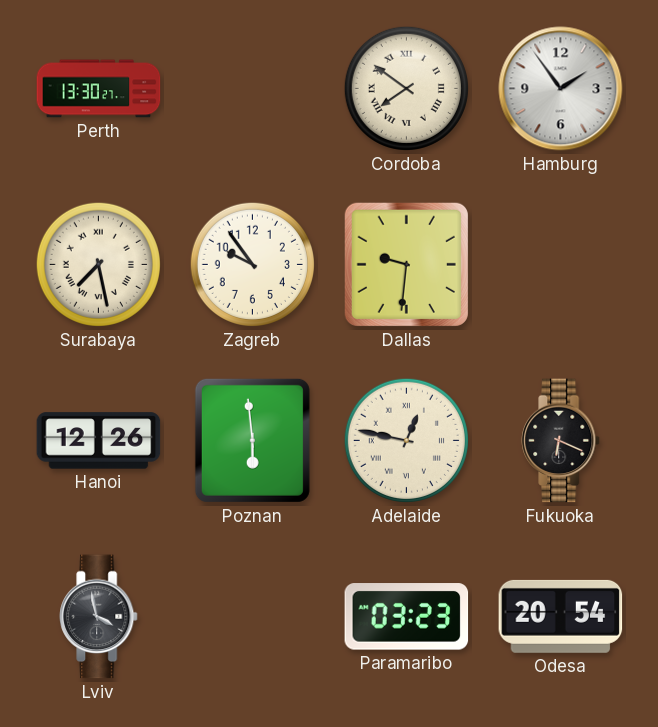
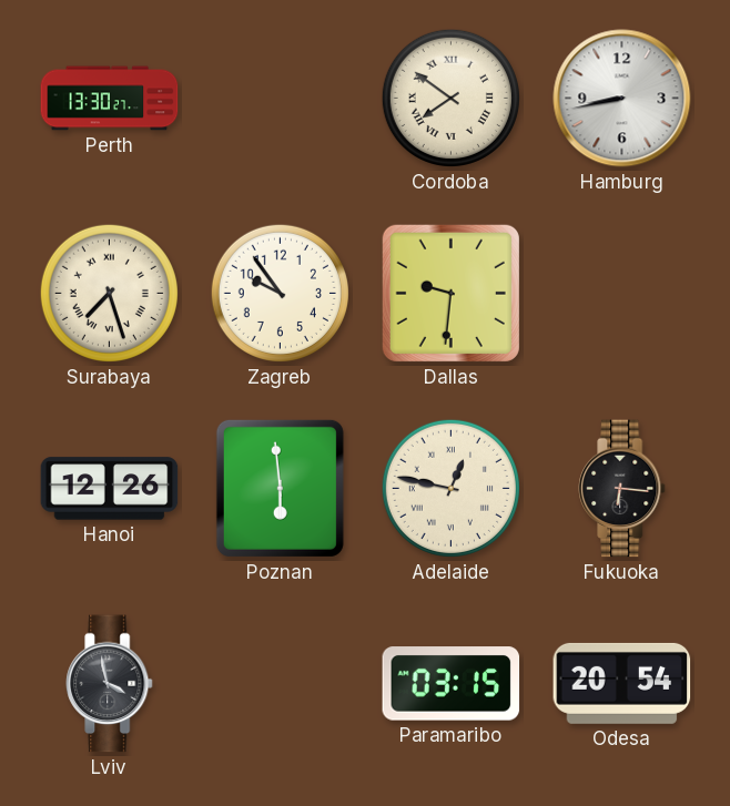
Hamburg: 1:54 -> 8:43
Surabaya: 7:28 -> 7:27
Fukuoka: 6:19 -> 6:16
Paramaribo: 03:23 -> 03:15
